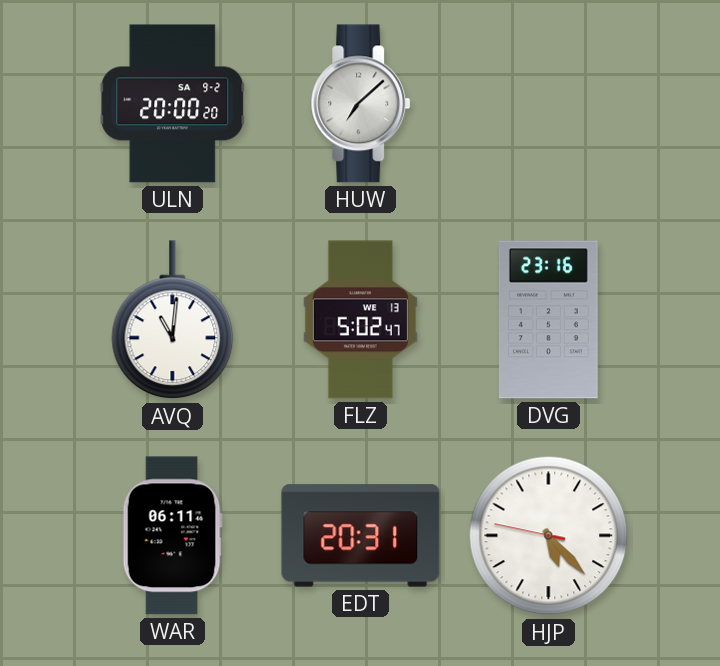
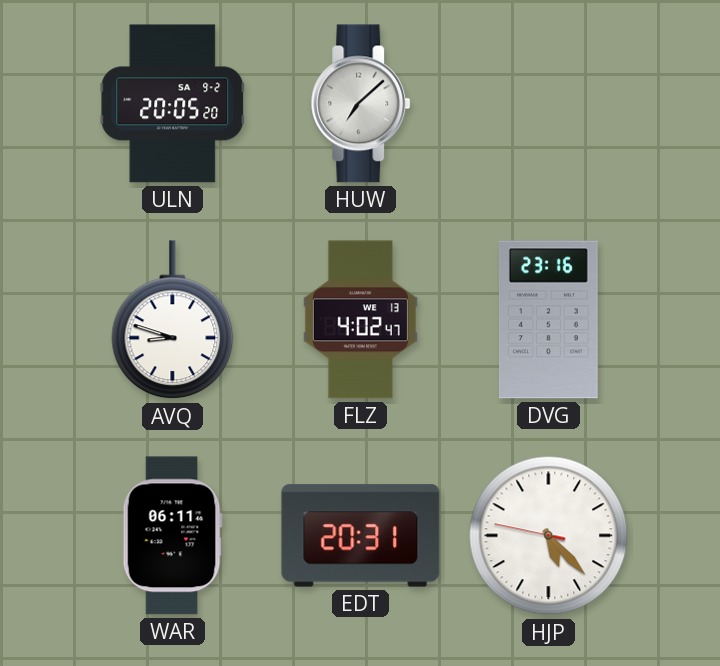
ULN: 20:00 -> 20:05
AVQ: 11:01 -> 8:48
FLZ: 5:02 -> 4:02
